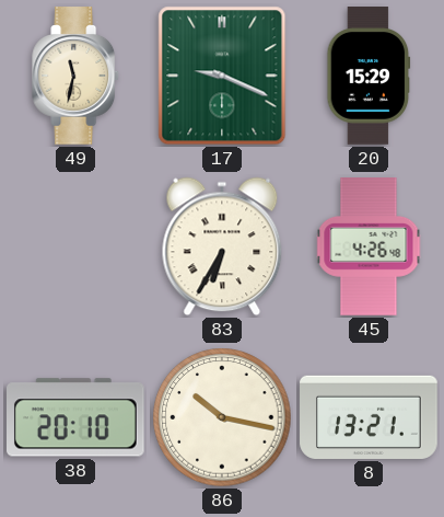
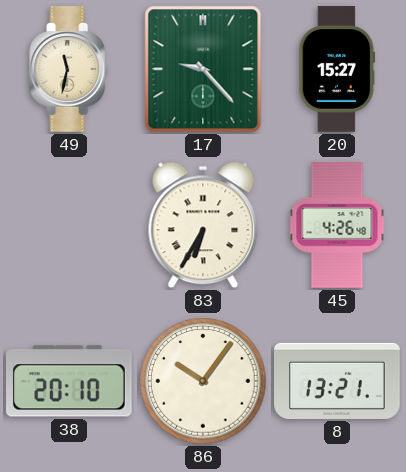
17: 9:19 -> 9:23
20: 15:29 -> 15:27
86: 10:17 -> 10:06
